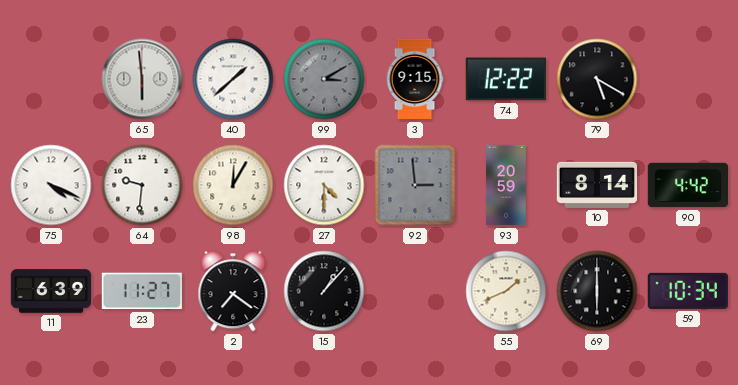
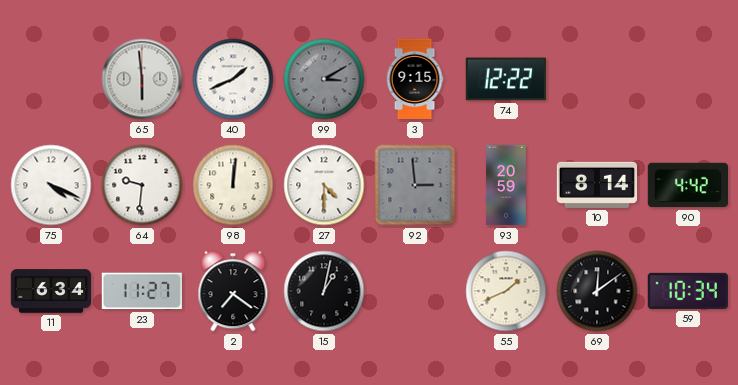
40: 1:38 -> 1:41
79: 5:20 -> none
98: 12:05 -> 12:01
11: 6:39 -> 6:34
15: 1:07 -> 1:02
69: 6:00 -> 12:09
